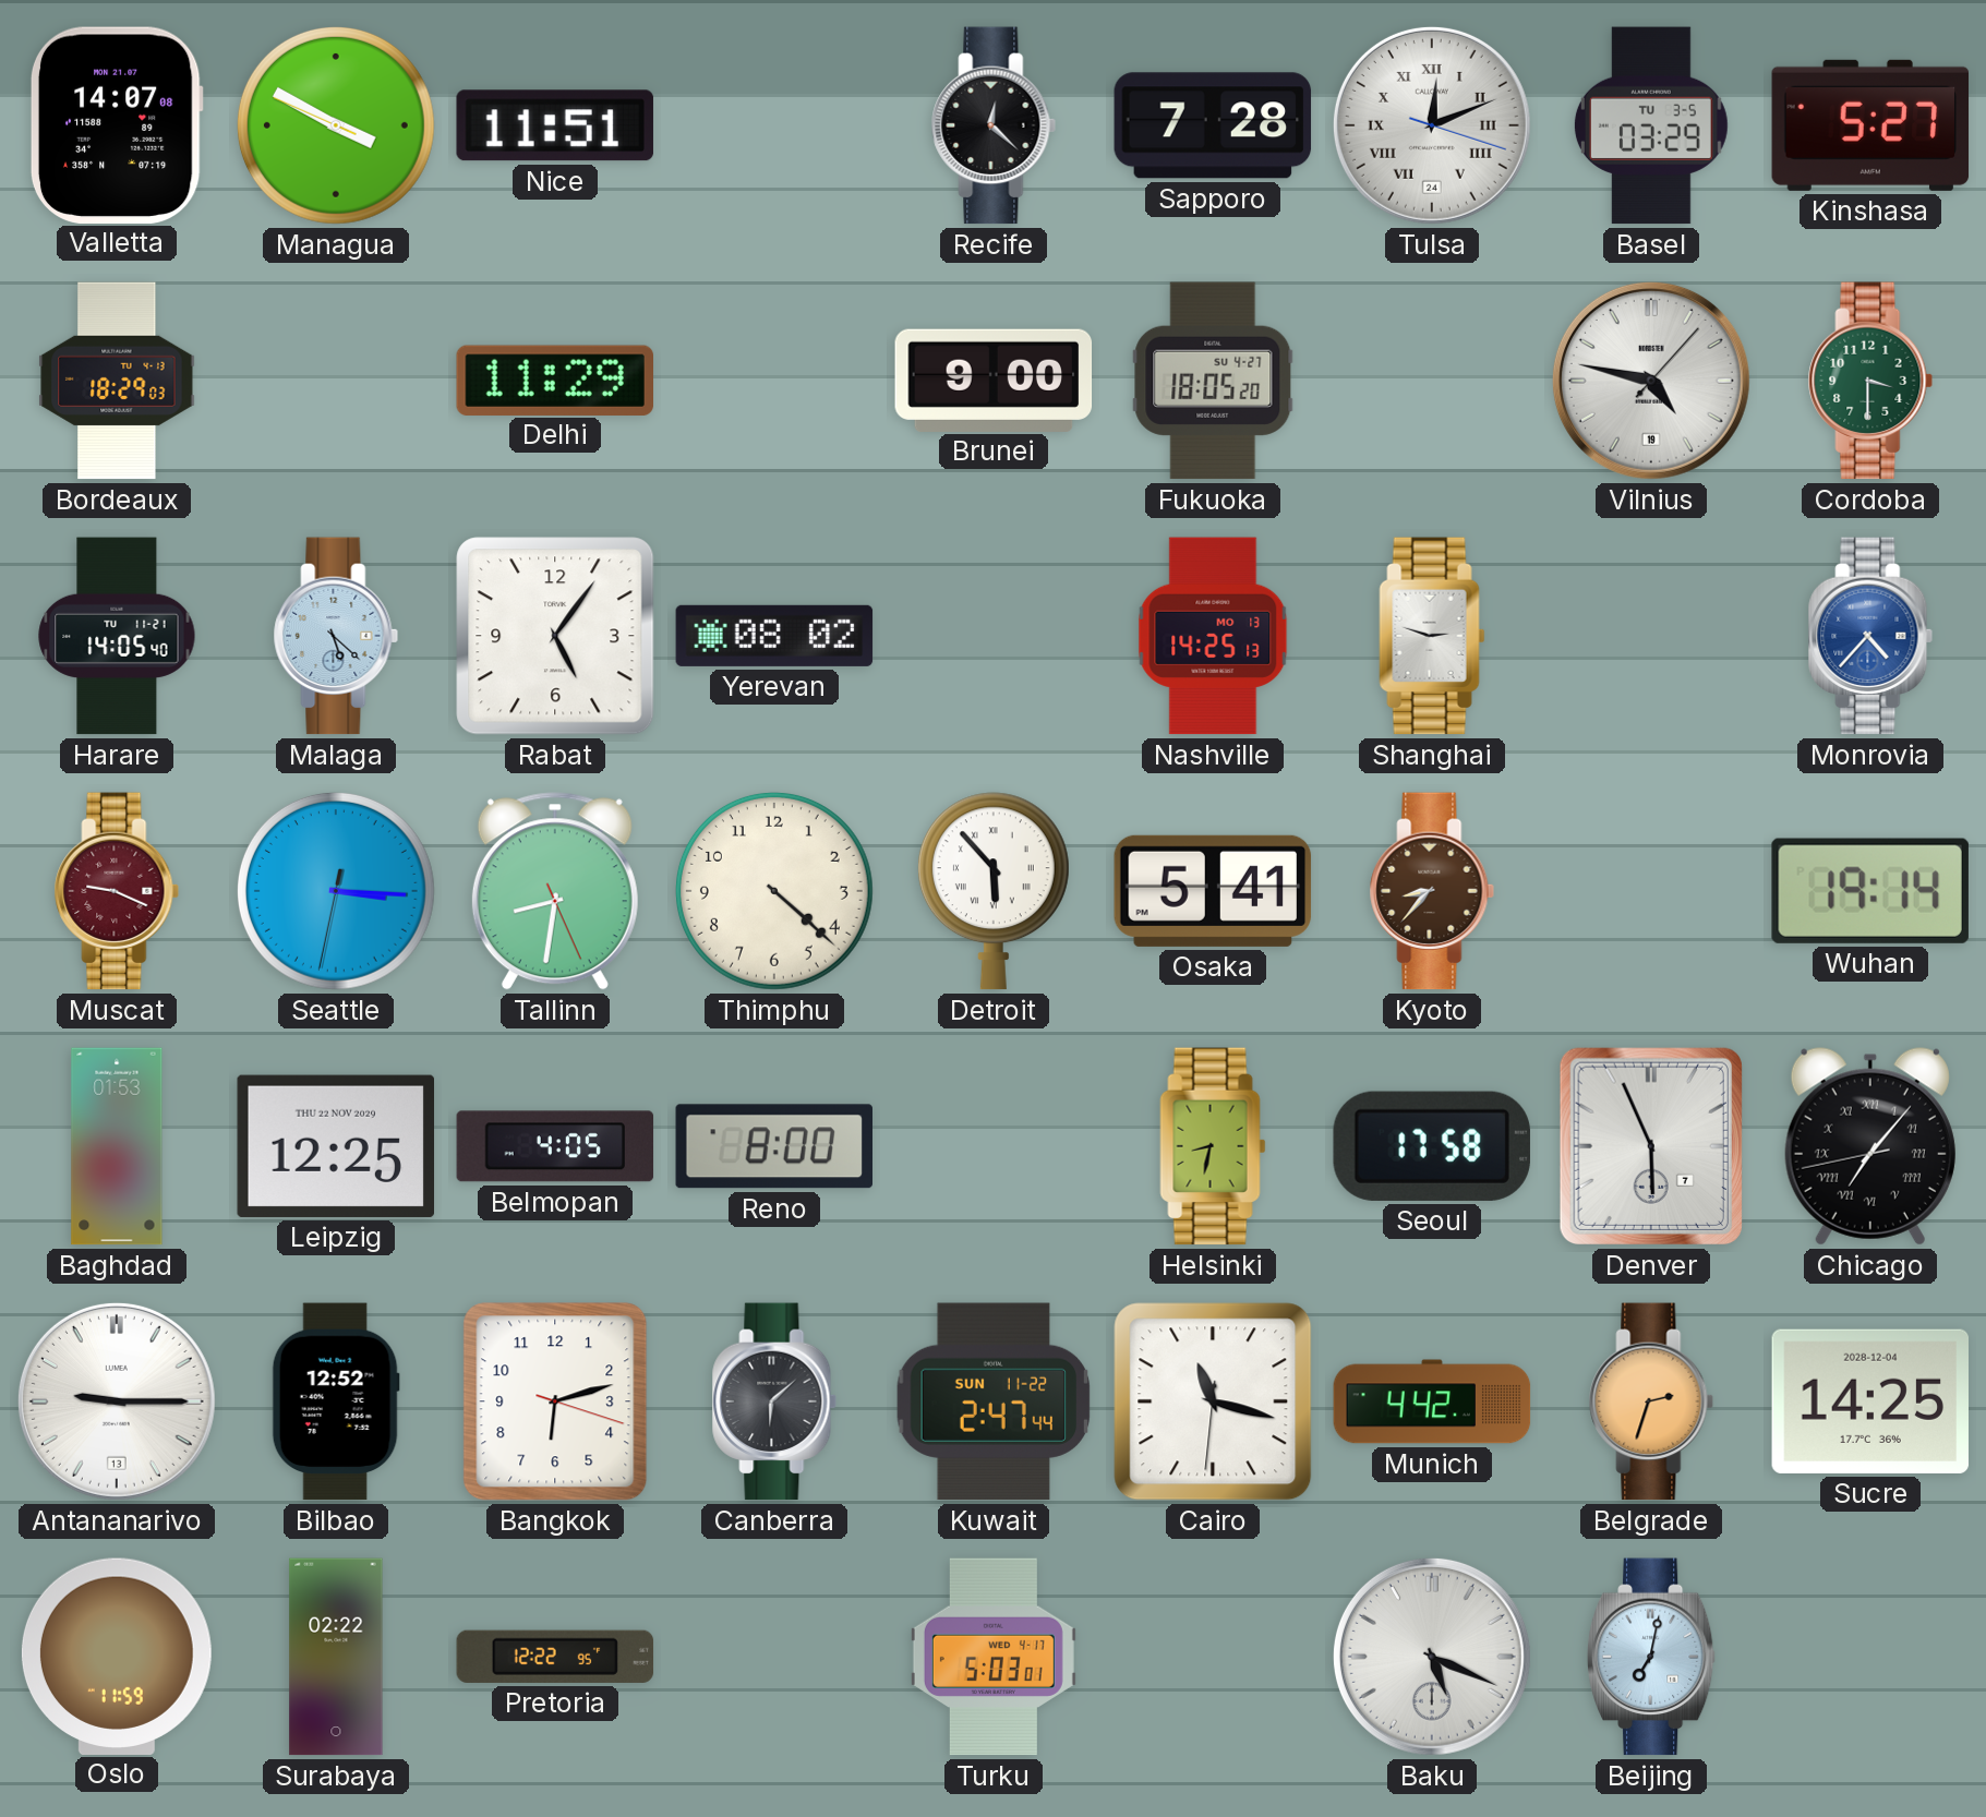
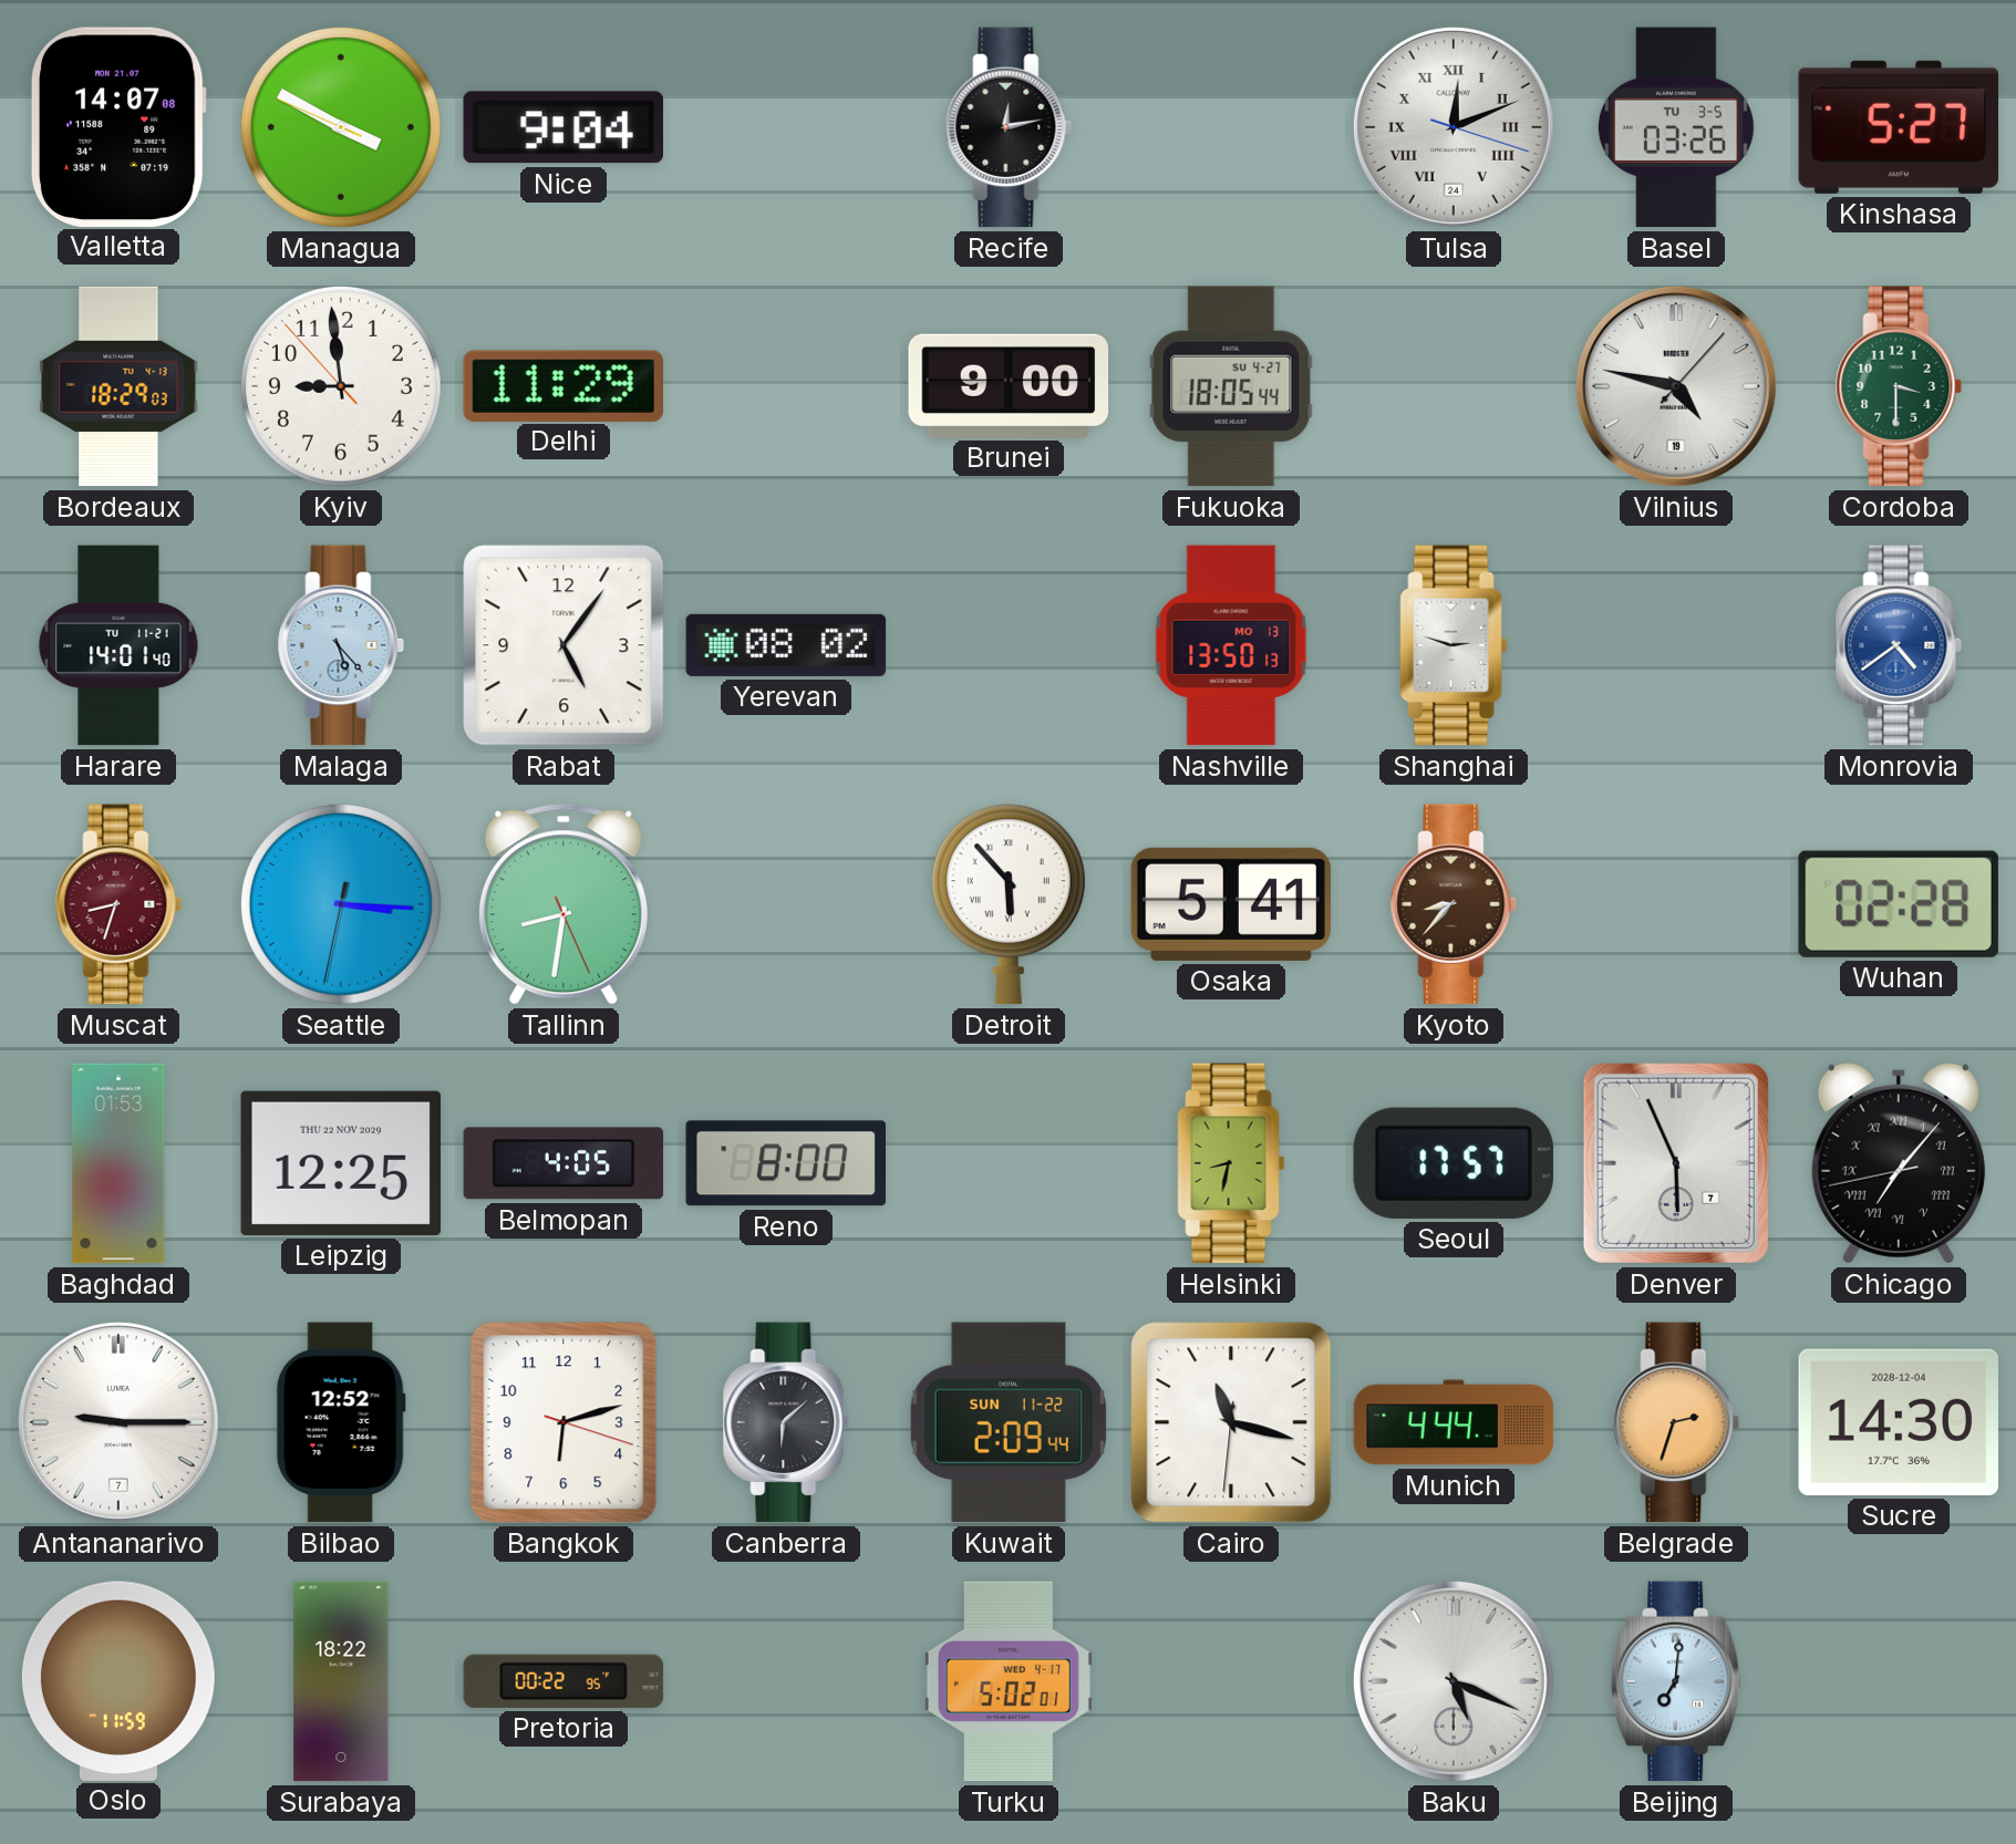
Nice: 11:51 -> 9:04
Recife: 12:22 -> 12:13
Sapporo: 7:28 -> none
Basel: 03:29 -> 03:26
Kyiv: none -> 8:58
Fukuoka: 18:05:20 -> 18:05:44
Harare: 14:05 -> 14:01
Malaga: 5:22 -> 5:23
Nashville: 14:25 -> 13:50
Monrovia: 4:37 -> 4:39
Muscat: 9:19 -> 8:33
Thimphu: 4:22 -> none
Wuhan: 19:14 -> 02:28
Seoul: 17:58 -> 17:57
Antananarivo date: 13 -> 7
Kuwait: 2:47 -> 2:09
Munich: 4:42 -> 4:44
Sucre: 14:25 -> 14:30
Surabaya: 02:22 -> 18:22
Pretoria: 12:22 -> 00:22
Turku: 5:03 -> 5:02
Beijing: 7:02 -> 7:01
